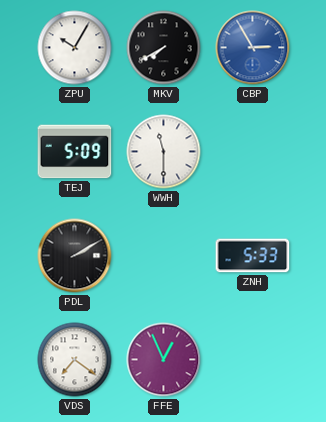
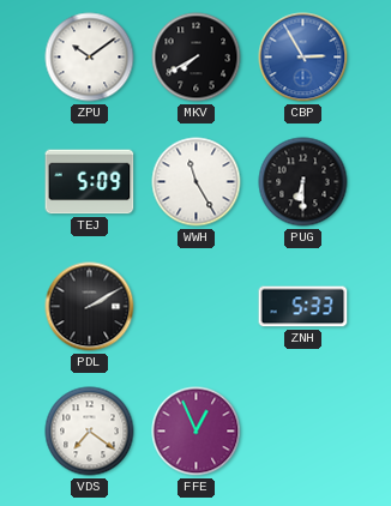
ZPU: 10:05 -> 10:09
WWH: 11:30 -> 11:25
PUG: none -> 6:30
